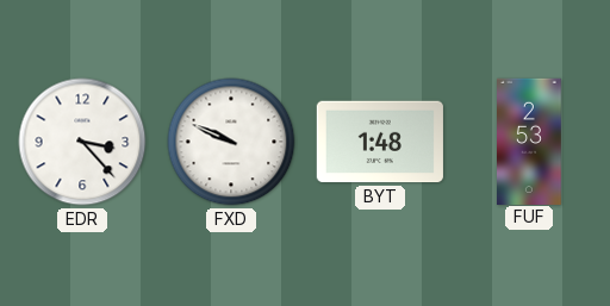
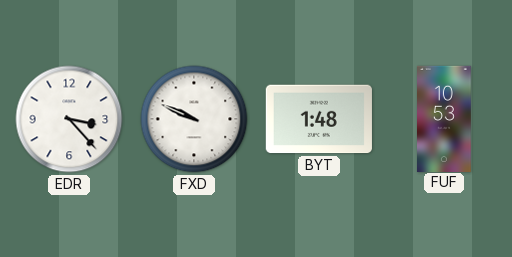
FUF: 2:53 -> 10:53
